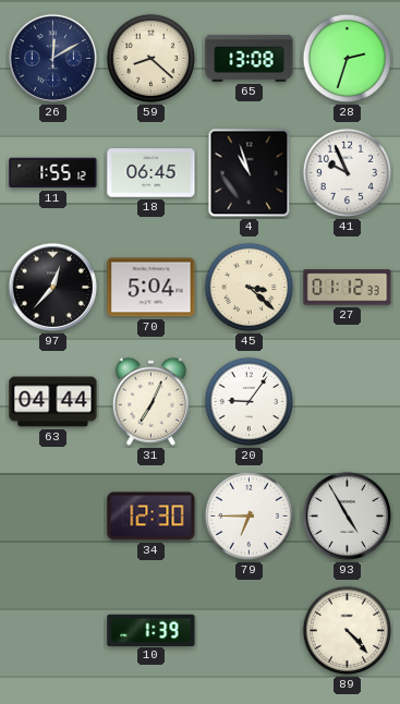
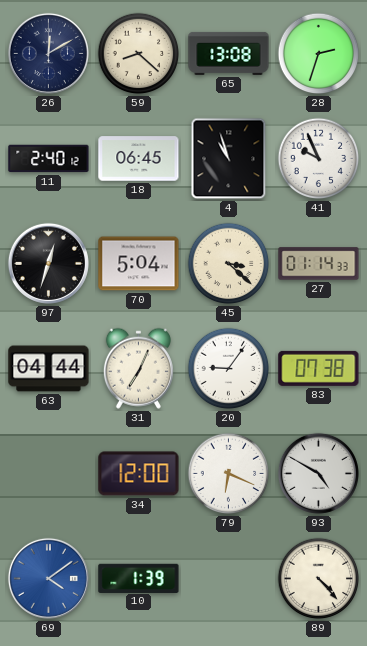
11: 1:55 -> 2:40
97: 12:37 -> 12:33
27: 01:12 -> 01:14
83: none -> 07:38
34: 12:30 -> 12:00
79: 6:45 -> 6:19
93: 4:55 -> 4:50
69: none -> 4:09
